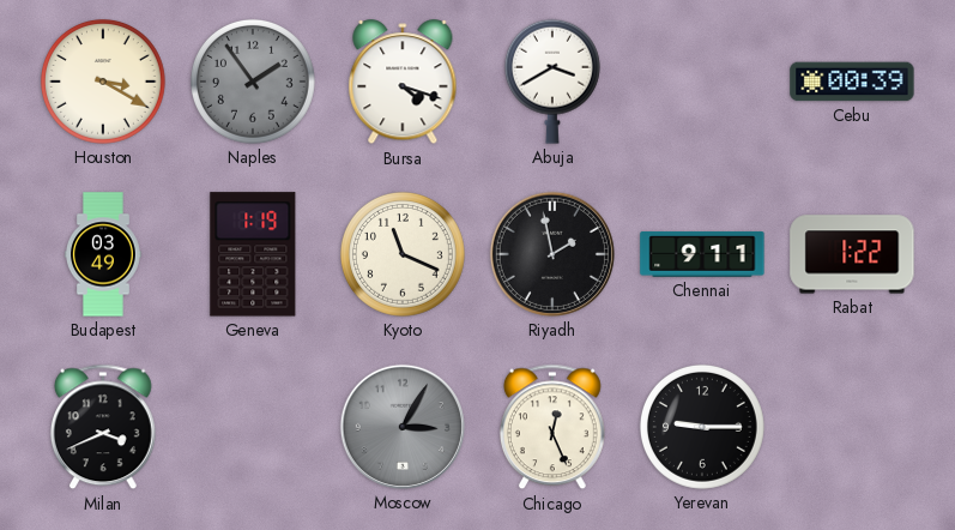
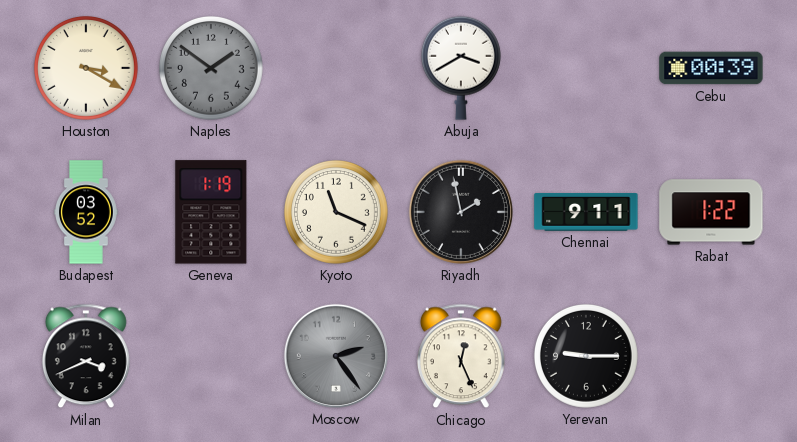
Naples: 1:54 -> 1:51
Bursa: 4:18 -> none
Budapest: 03:49 -> 03:52
Moscow: 3:05 -> 2:24
